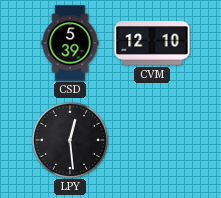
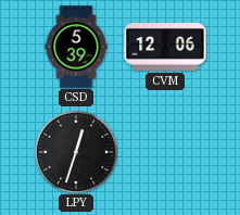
CVM: 12:10 -> 12:06
LPY: 12:29 -> 12:33
